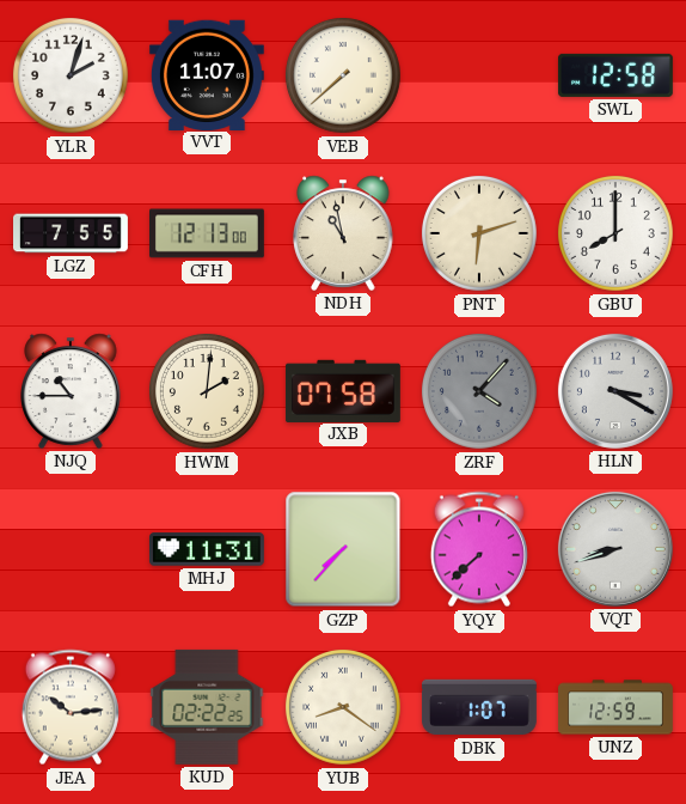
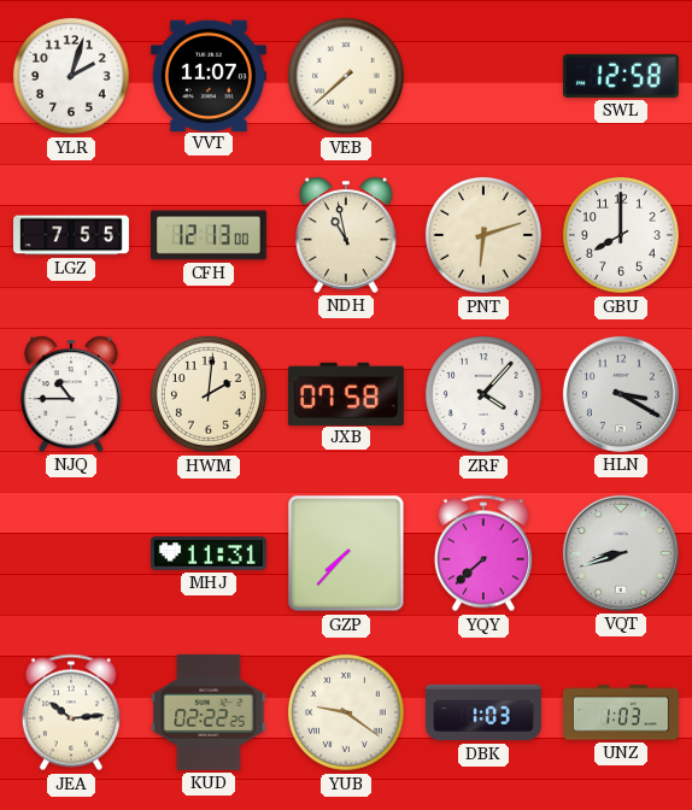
ZRF dial: grey -> white
YUB: 8:21 -> 9:21
DBK: 1:07 -> 1:03
UNZ: 12:59 -> 1:03
